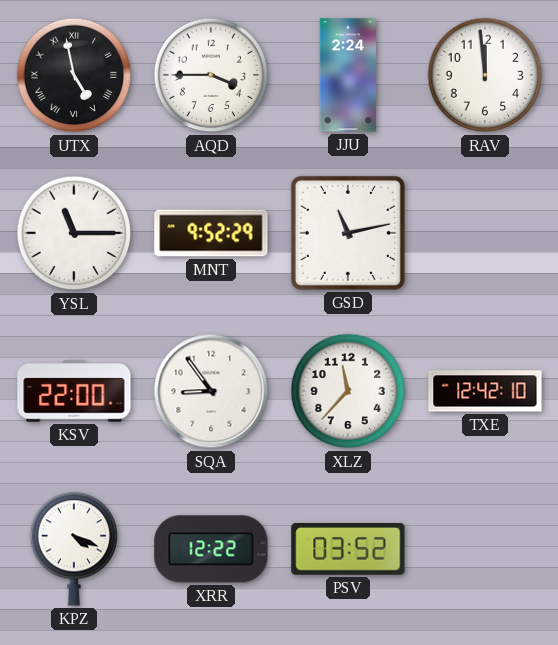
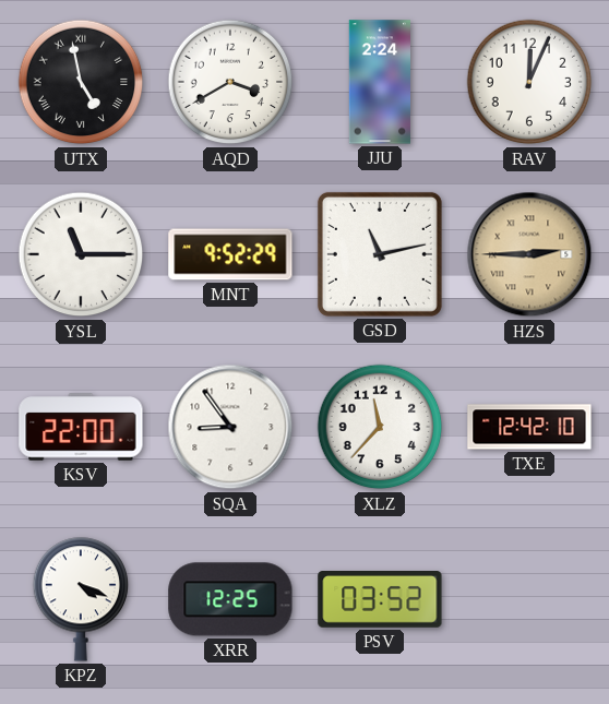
AQD: 3:45 -> 3:40
RAV: 11:59 -> 12:04
HZS: none -> 2:45
XRR: 12:22 -> 12:25
